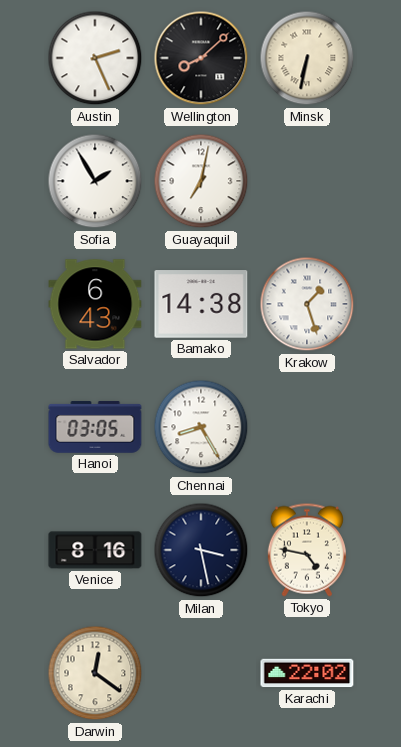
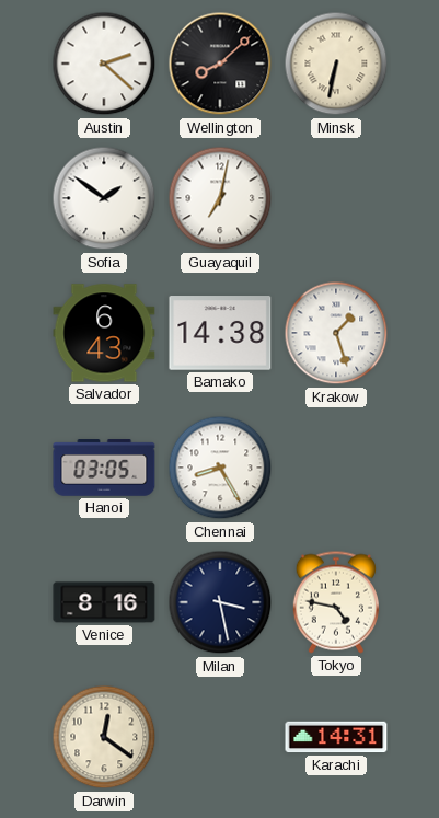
Austin: 2:26 -> 2:22
Sofia: 1:55 -> 1:51
Karachi: 22:02 -> 14:31
